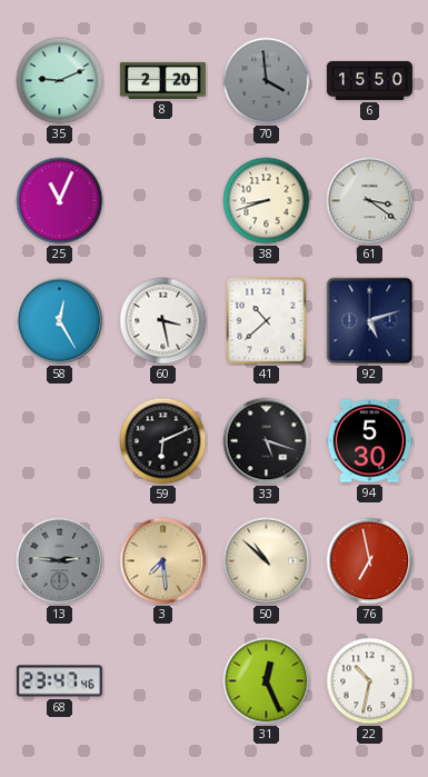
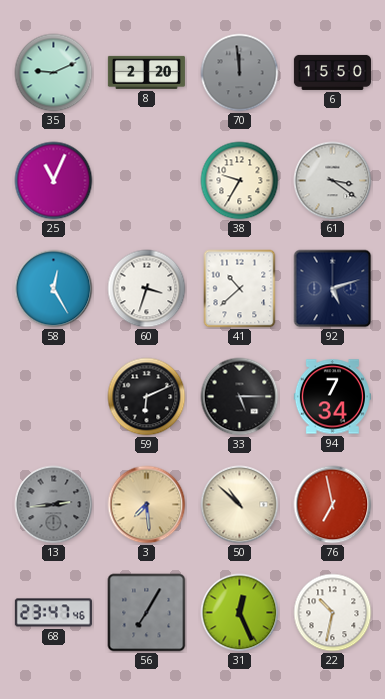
70: 3:59 -> 11:59
38: 8:42 -> 9:35
60: 3:28 -> 3:33
33: 5:18 -> 5:15
94: 5:30 -> 7:34
13: 2:46 -> 2:44
56: none -> 7:05
